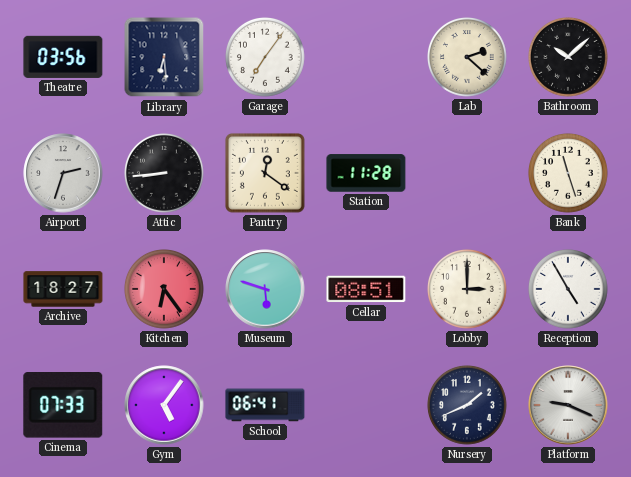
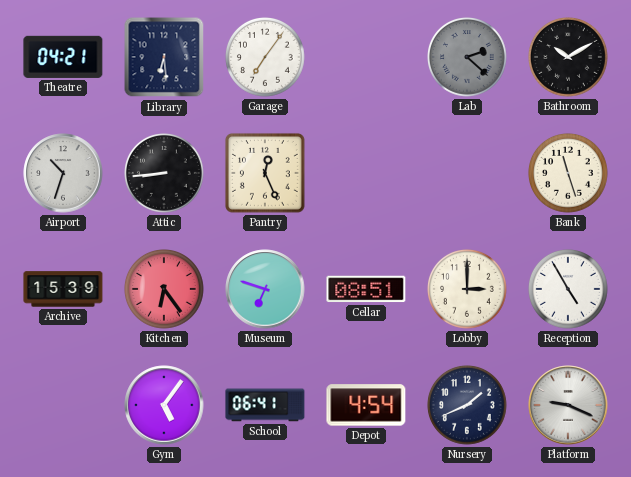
Theatre: 03:56 -> 04:21
Lab dial: cream -> grey
Bathroom: 10:08 -> 10:10
Airport: 2:33 -> 10:33
Pantry: 12:21 -> 12:26
Station: 11:28 -> none
Archive: 18:27 -> 15:39
Museum: 5:48 -> 6:48
Cinema: 07:33 -> none
Depot: none -> 4:54
